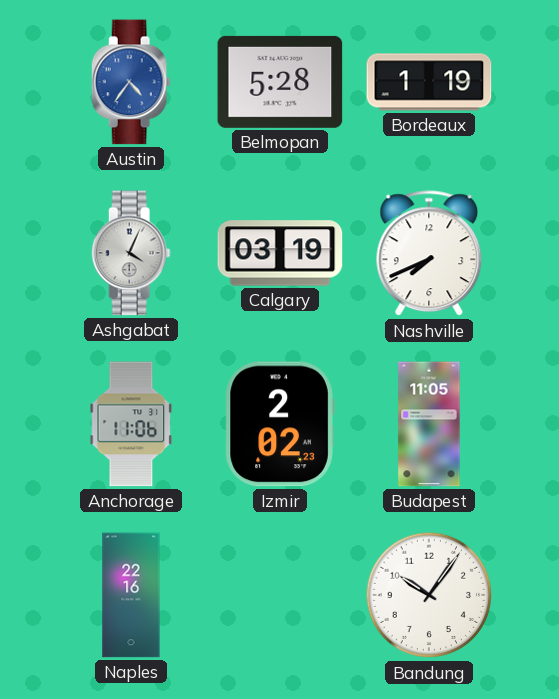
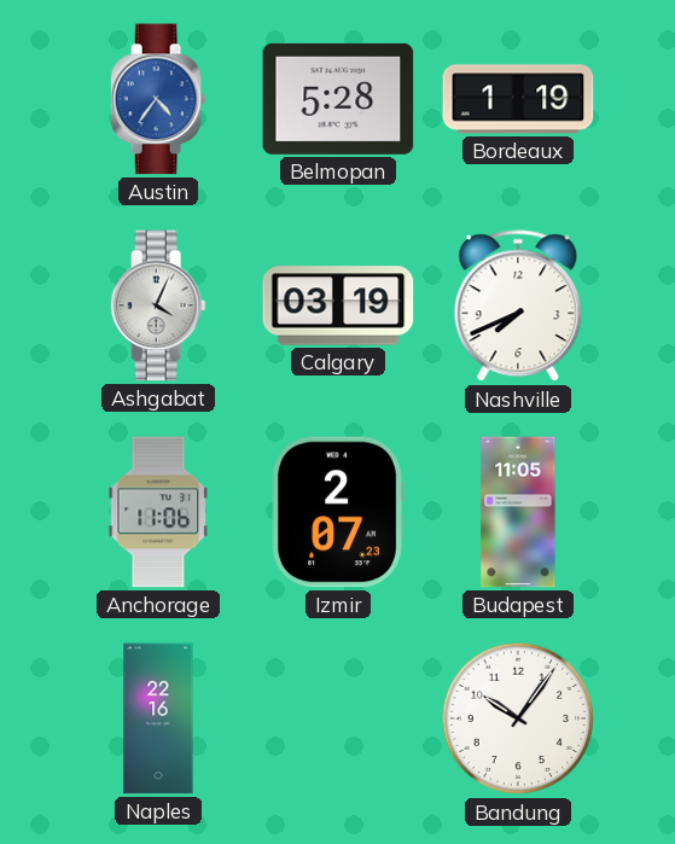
Izmir: 2:02 -> 2:07
